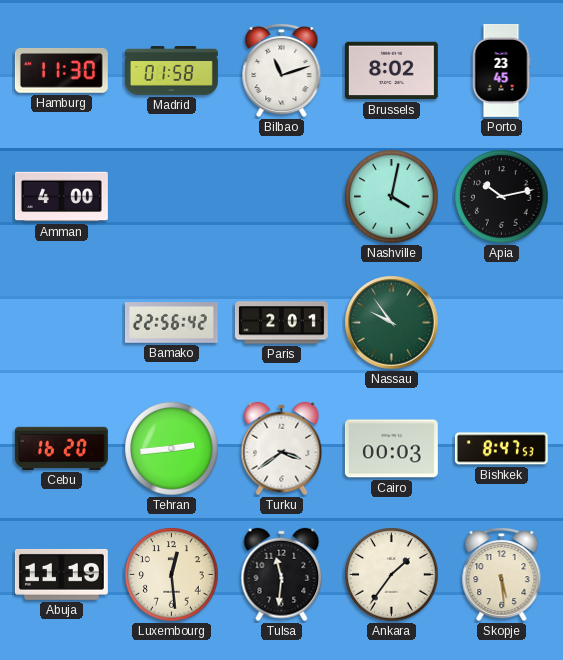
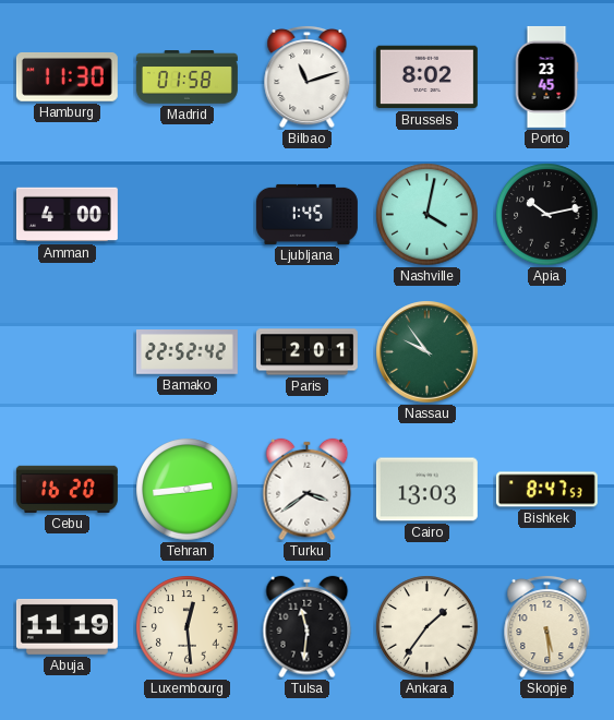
Ljubljana: none -> 1:45
Bamako: 22:56 -> 22:52
Cairo: 00:03 -> 13:03
